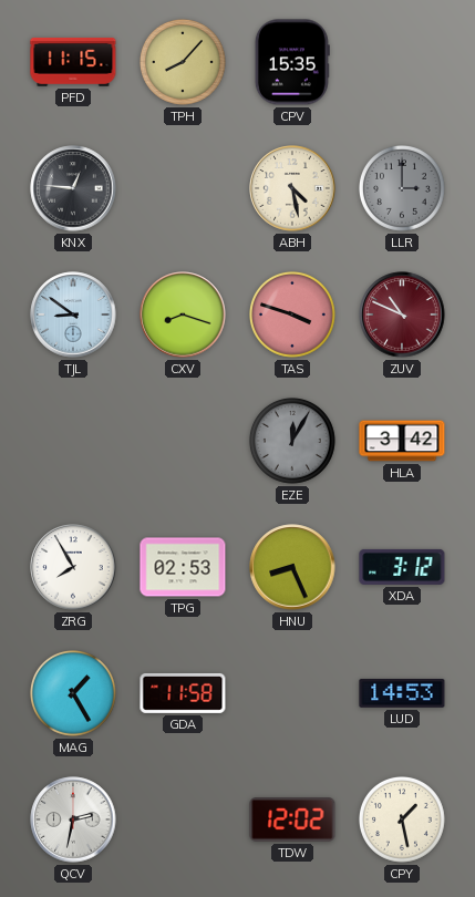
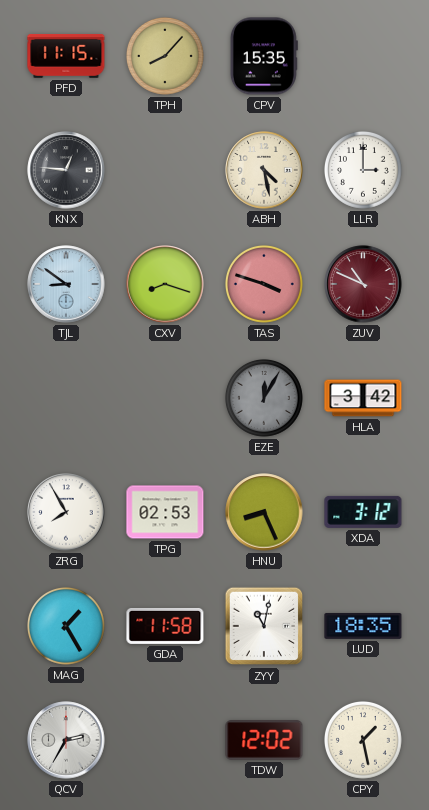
LLR dial: grey -> white
ZYY: none -> 11:02
LUD: 14:53 -> 18:35
QCV: 2:32 -> 2:35
